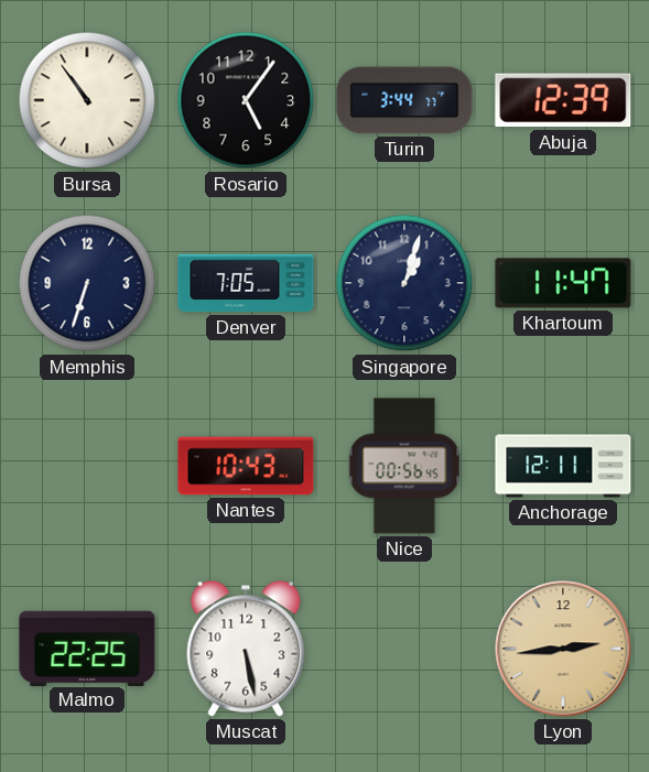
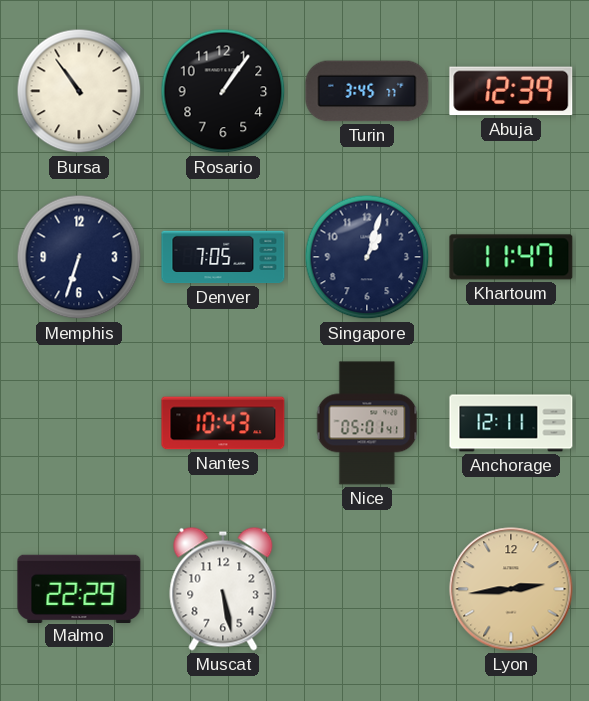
Rosario: 5:06 -> 1:06
Turin: 3:44 -> 3:45
Nice: 00:56 -> 05:01
Malmo: 22:25 -> 22:29
